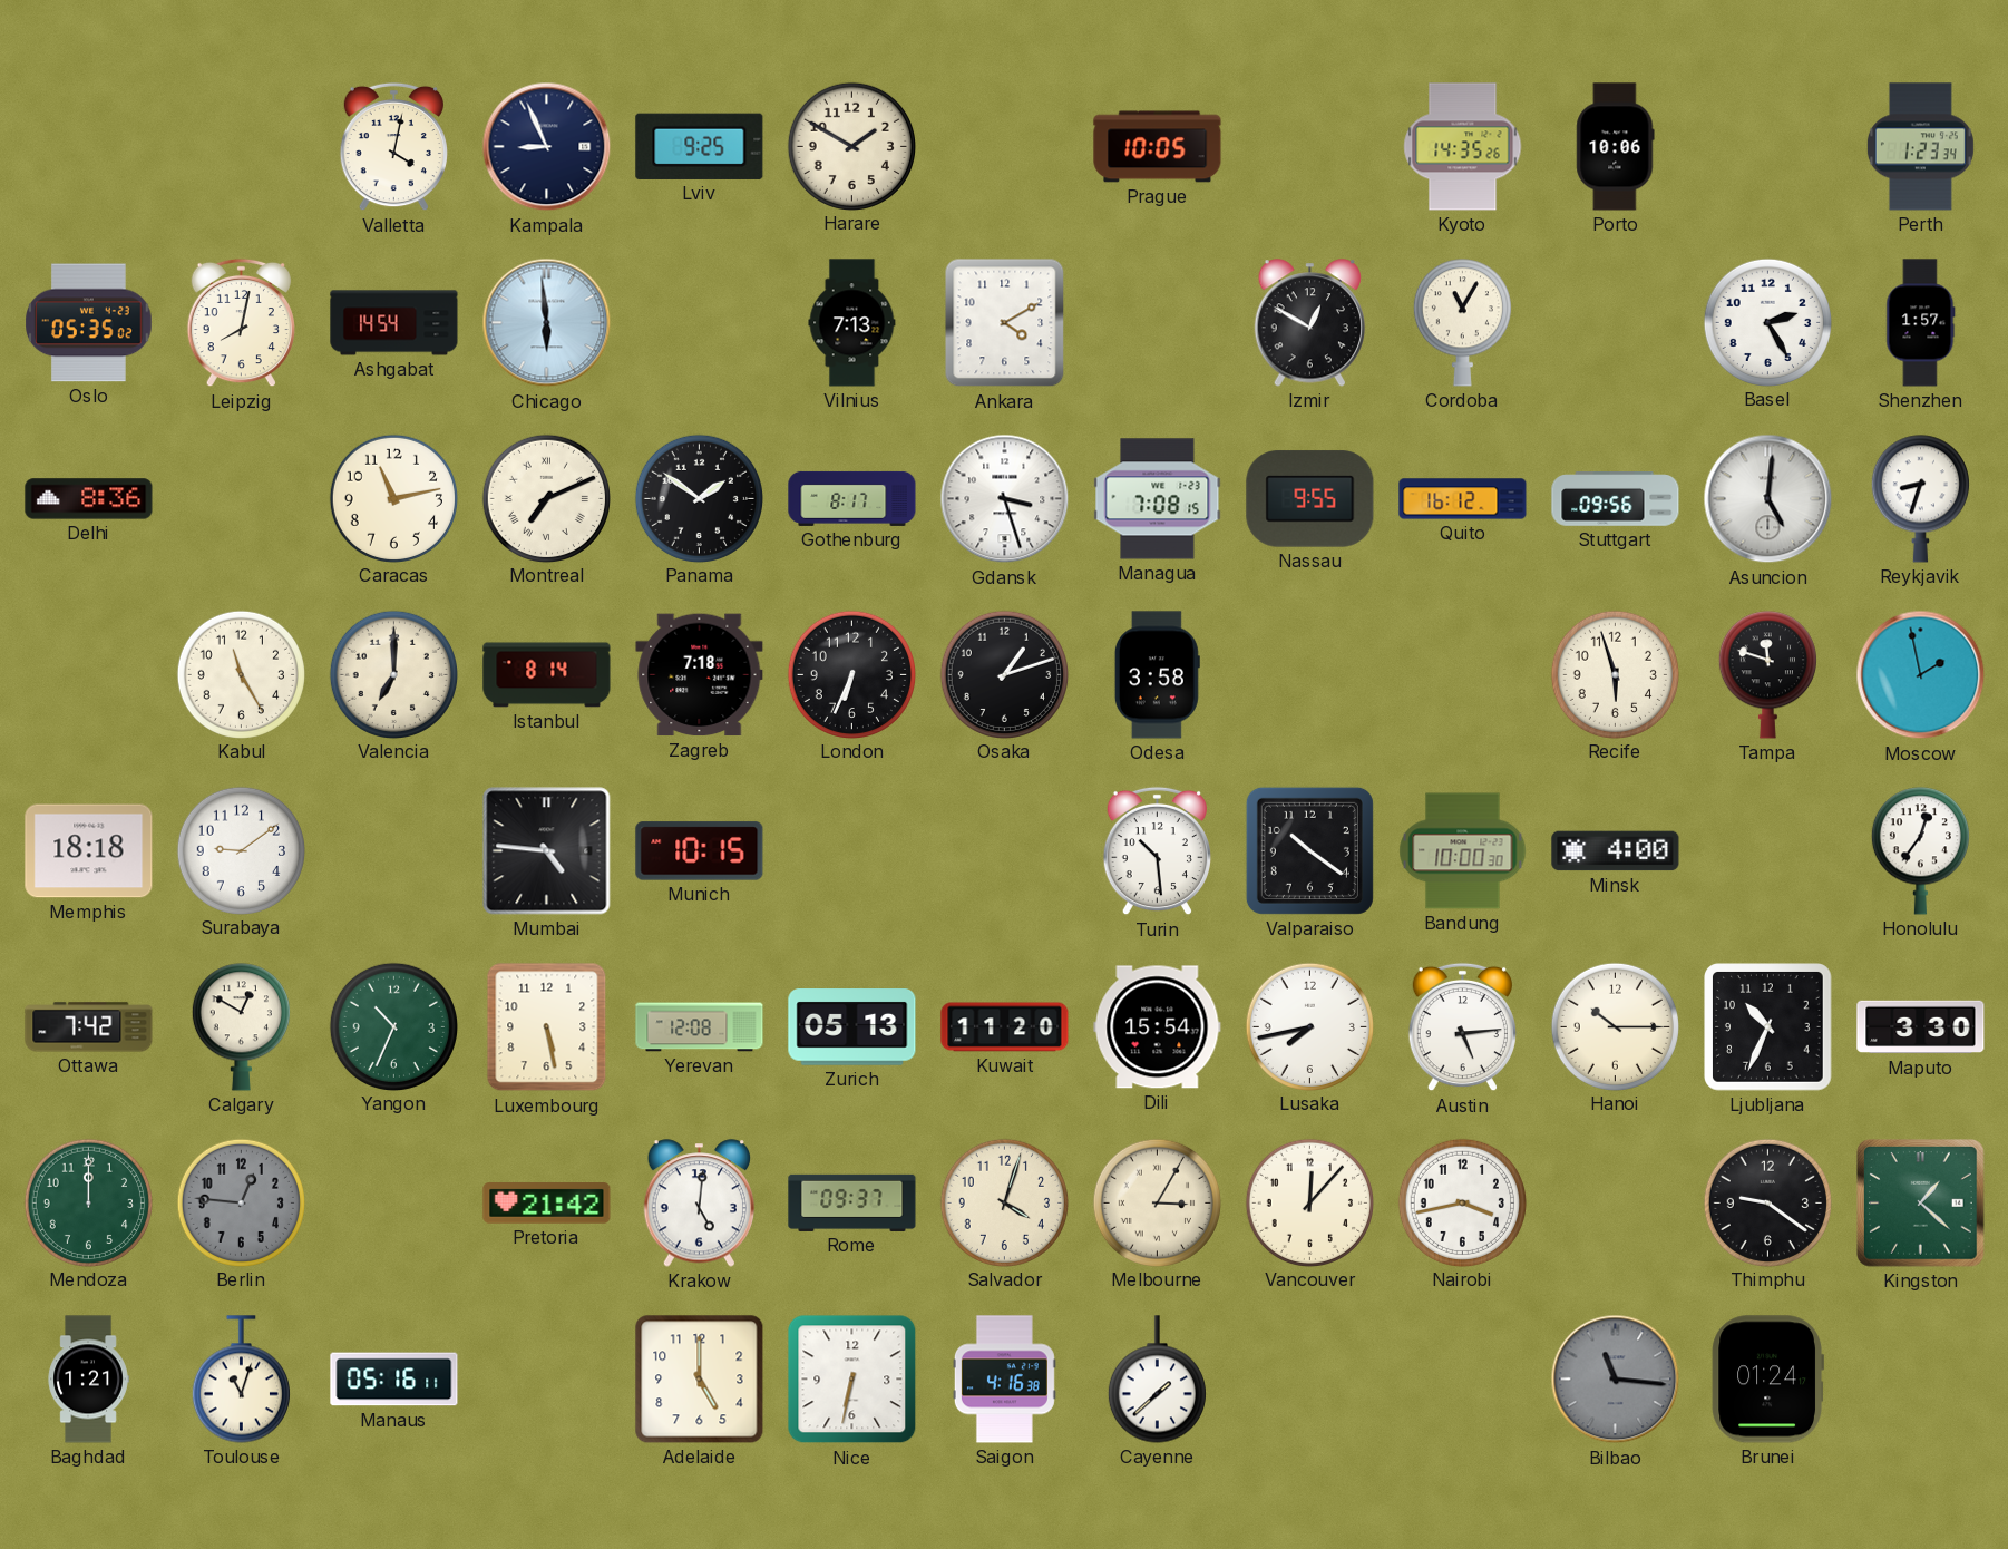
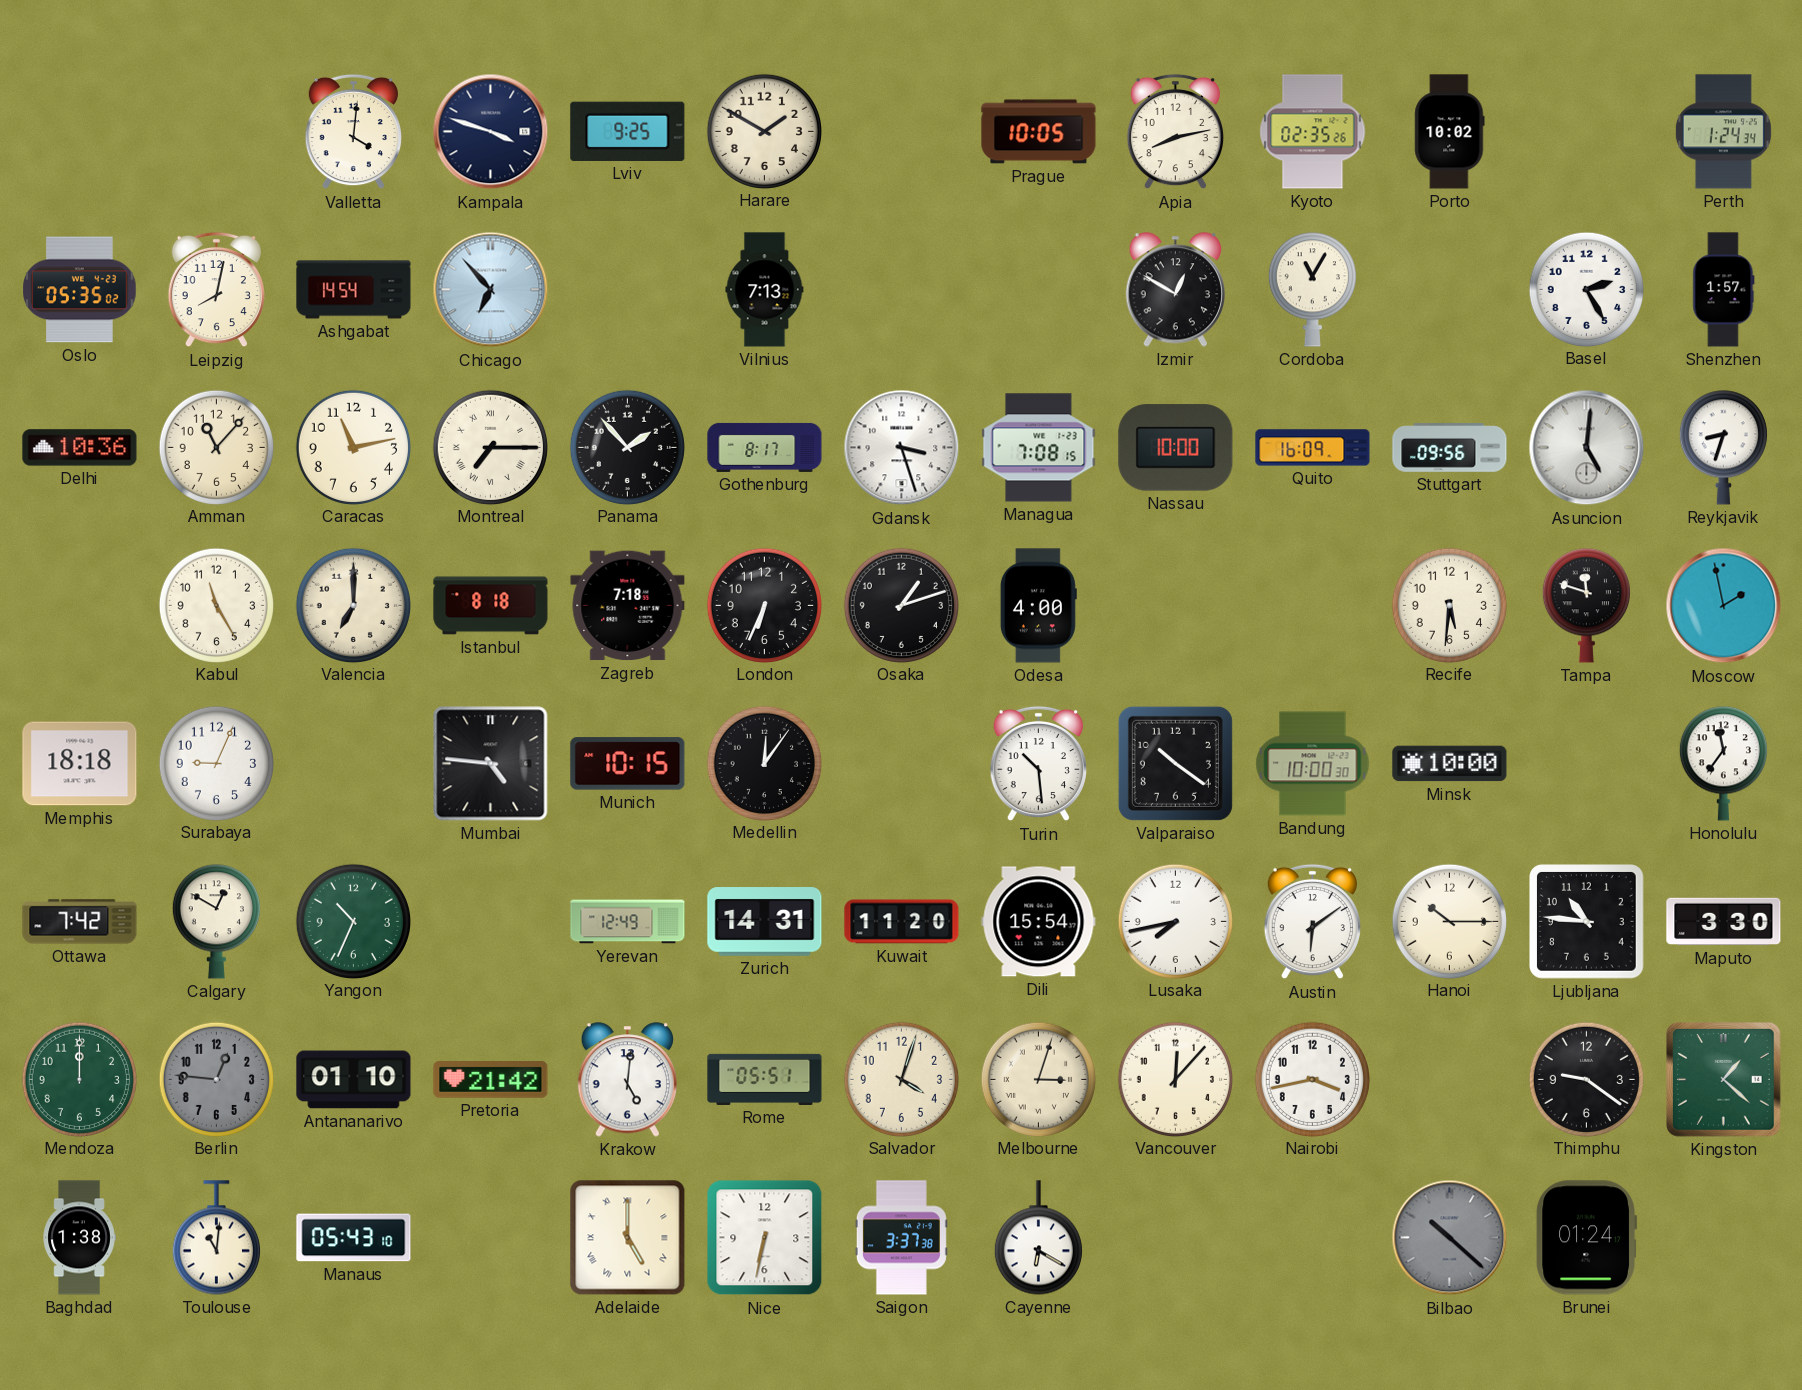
Valletta: 4:02 -> 4:01
Kampala: 8:56 -> 3:48
Apia: none -> 8:13
Kyoto: 14:35 -> 02:35
Porto: 10:06 -> 10:02
Perth: 1:23 -> 1:24
Chicago: 5:59 -> 6:53
Ankara: 4:10 -> none
Delhi: 8:36 -> 10:36
Amman: none -> 11:07
Montreal: 7:11 -> 7:15
Panama: 1:51 -> 1:53
Nassau: 9:55 -> 10:00
Quito: 16:12 -> 16:09
Istanbul: 8:14 -> 8:18
Odesa: 3:58 -> 4:00
Recife: 5:57 -> 5:31
Surabaya: 9:09 -> 9:04
Medellin: none -> 12:06
Minsk: 4:00 -> 10:00
Honolulu: 12:36 -> 11:36
Luxembourg: 5:28 -> none
Yerevan: 12:08 -> 12:49
Zurich: 05:13 -> 14:31
Austin: 5:14 -> 6:09
Ljubljana: 10:34 -> 10:46
Antananarivo: none -> 01:10
Rome: 09:37 -> 05:51
Melbourne: 3:05 -> 3:03
Baghdad: 1:21 -> 1:38
Toulouse: 11:03 -> 11:01
Manaus: 05:16 -> 05:43
Adelaide numerals: Arabic -> Roman
Saigon: 4:16 -> 3:37
Cayenne: 1:38 -> 6:20
Bilbao: 11:16 -> 10:22
